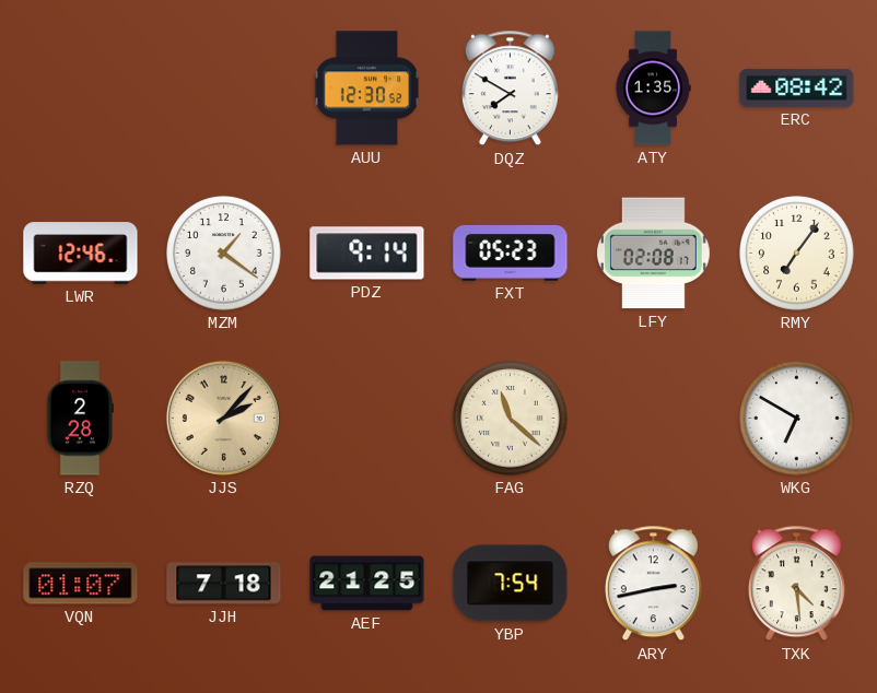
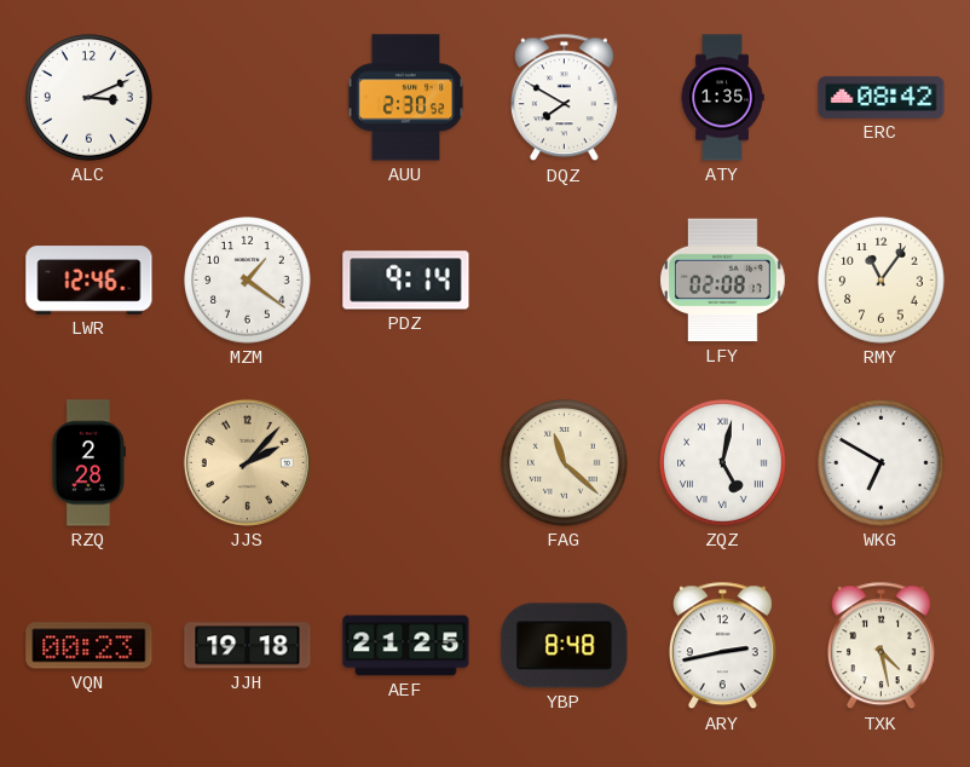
ALC: none -> 3:11
AUU: 12:30 -> 2:30
FXT: 05:23 -> none
RMY: 7:06 -> 11:06
ZQZ: none -> 5:02
VQN: 01:07 -> 00:23
JJH: 7:18 -> 19:18
YBP: 7:54 -> 8:48
TXK: 4:29 -> 4:28
